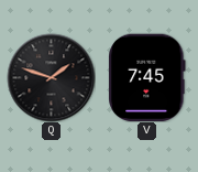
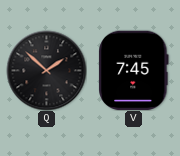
Q: 1:48 -> 1:52
